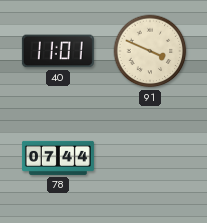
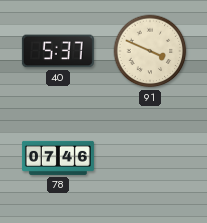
40: 11:01 -> 5:37
78: 07:44 -> 07:46
